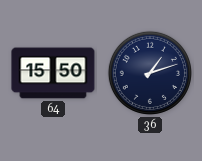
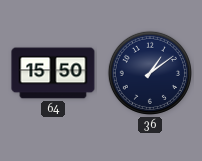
36: 1:12 -> 1:09
